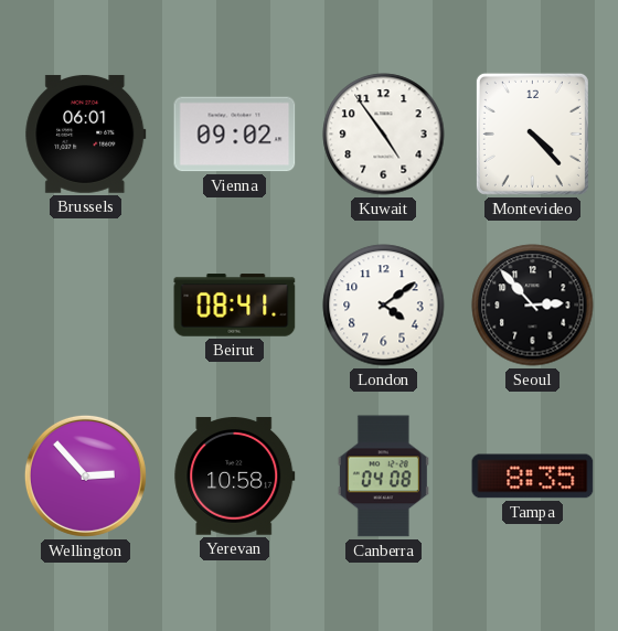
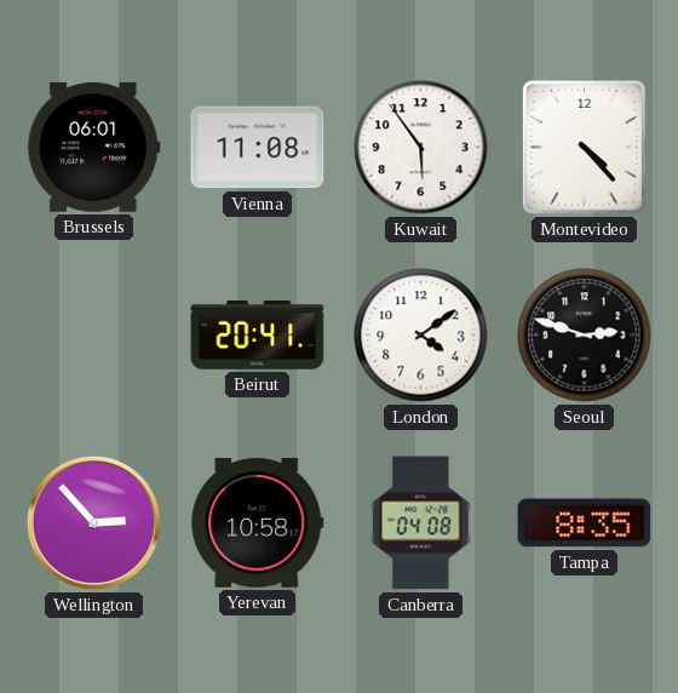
Vienna: 09:02 -> 11:08
Kuwait: 4:54 -> 5:54
Beirut: 08:41 -> 20:41
Seoul: 2:53 -> 2:48
